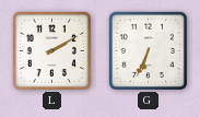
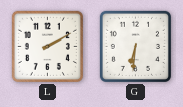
G: 6:34 -> 6:31
